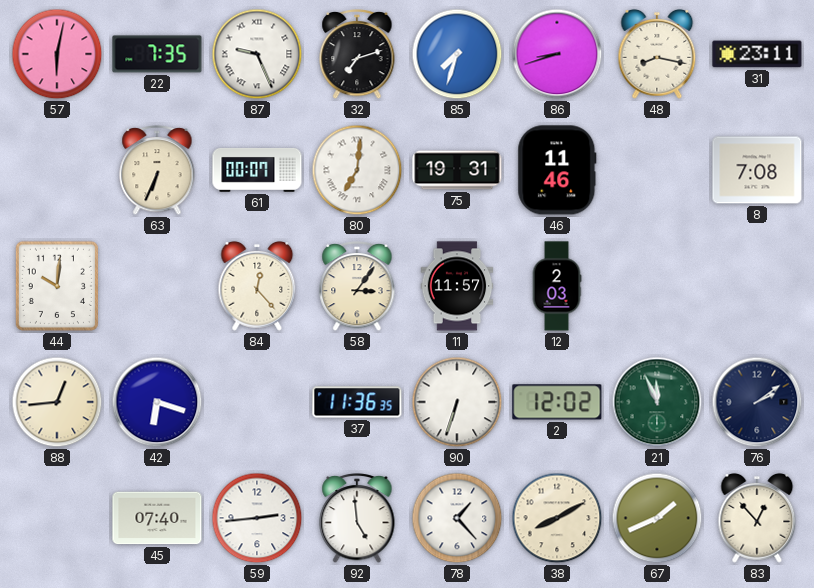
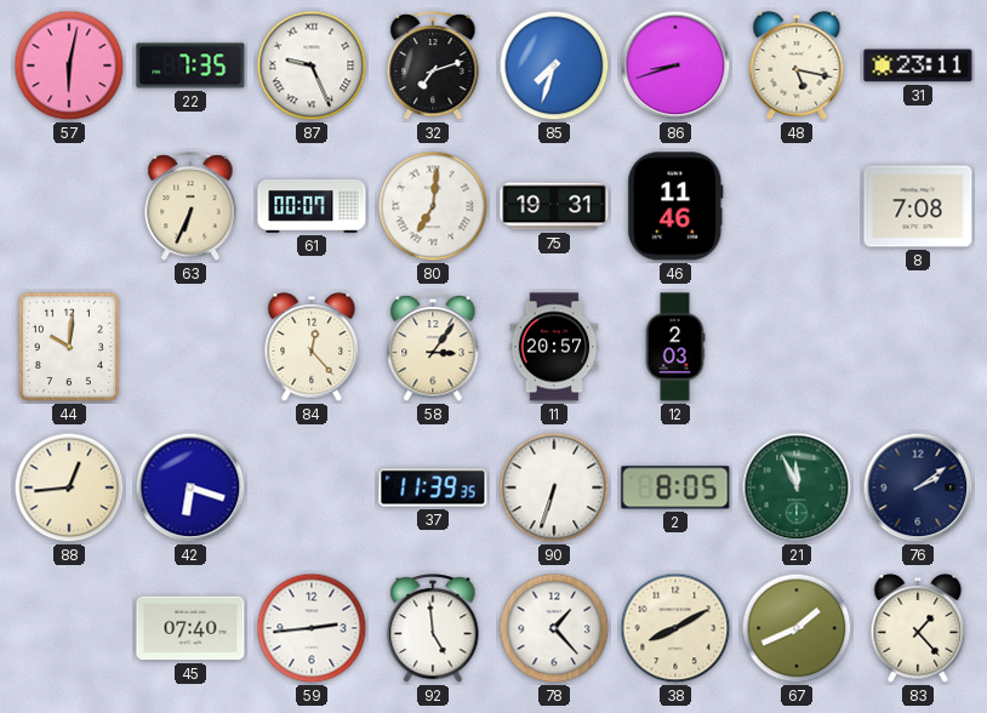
48: 8:17 -> 5:17
11: 11:57 -> 20:57
37: 11:36 -> 11:39
2: 12:02 -> 8:05
83: 12:53 -> 1:23
